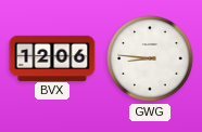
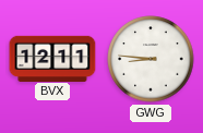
BVX: 12:06 -> 12:11
